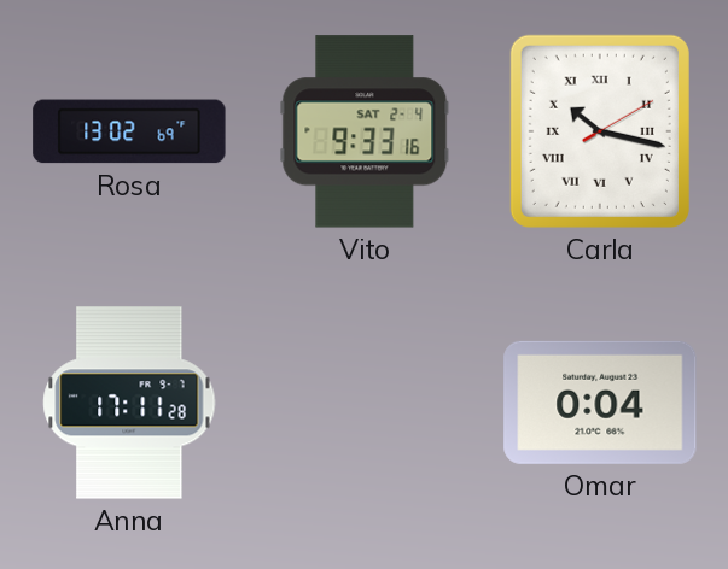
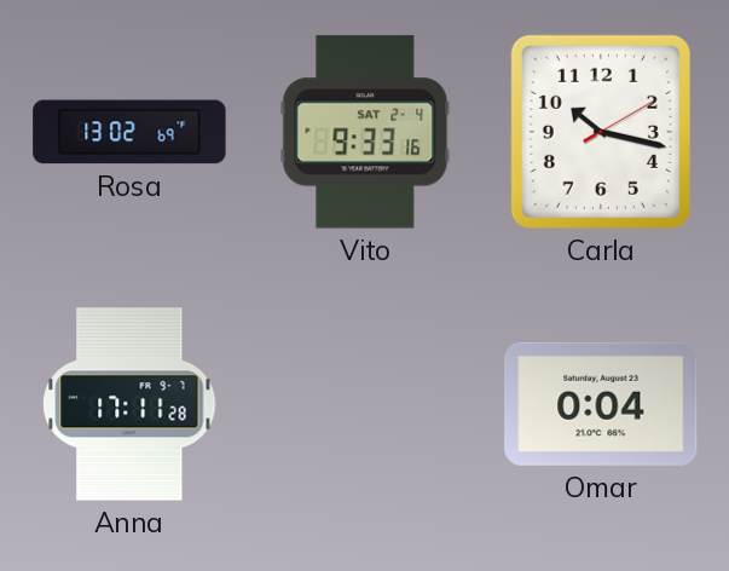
Carla numerals: Roman -> Arabic
